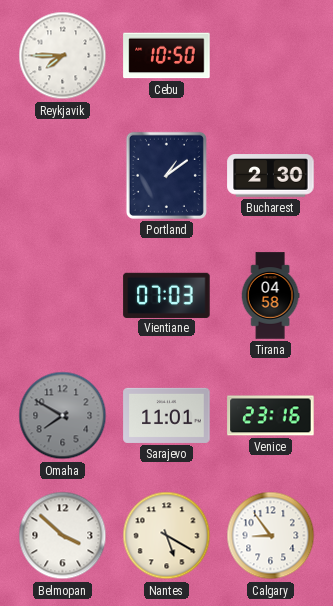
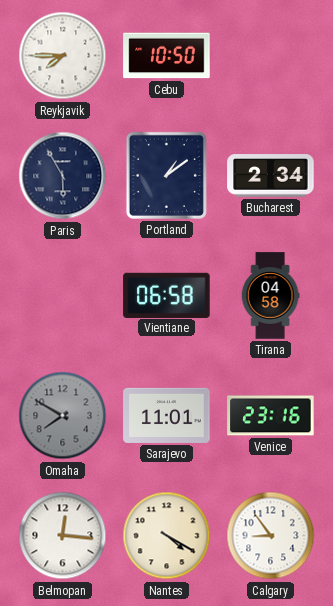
Paris: none -> 5:55
Bucharest: 2:30 -> 2:34
Vientiane: 07:03 -> 06:58
Belmopan: 3:52 -> 12:16
Nantes: 5:20 -> 4:20
